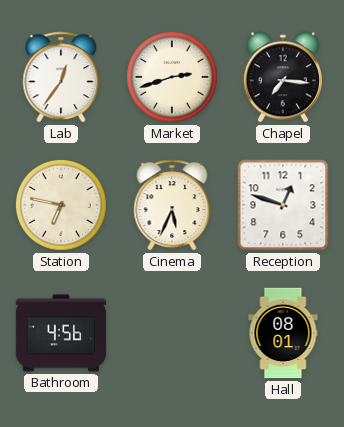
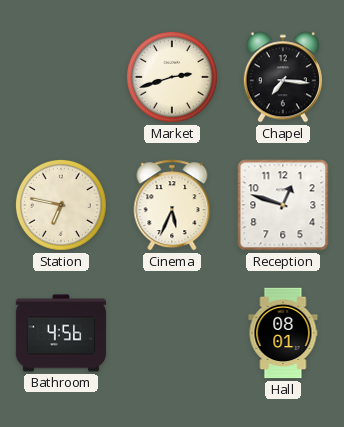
Lab: 12:36 -> none
